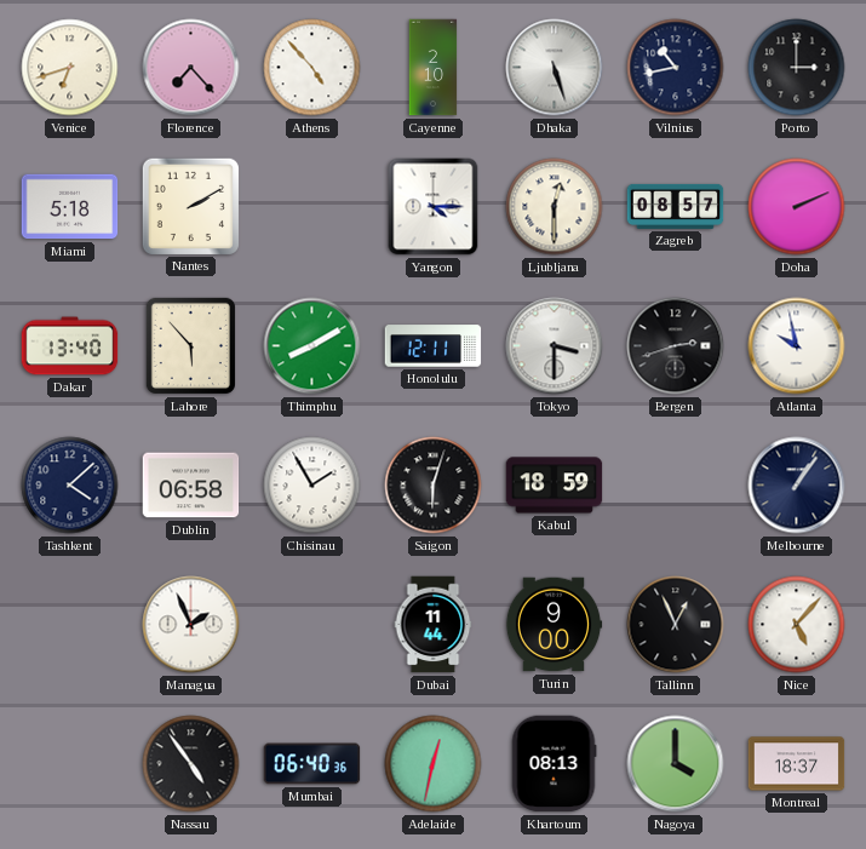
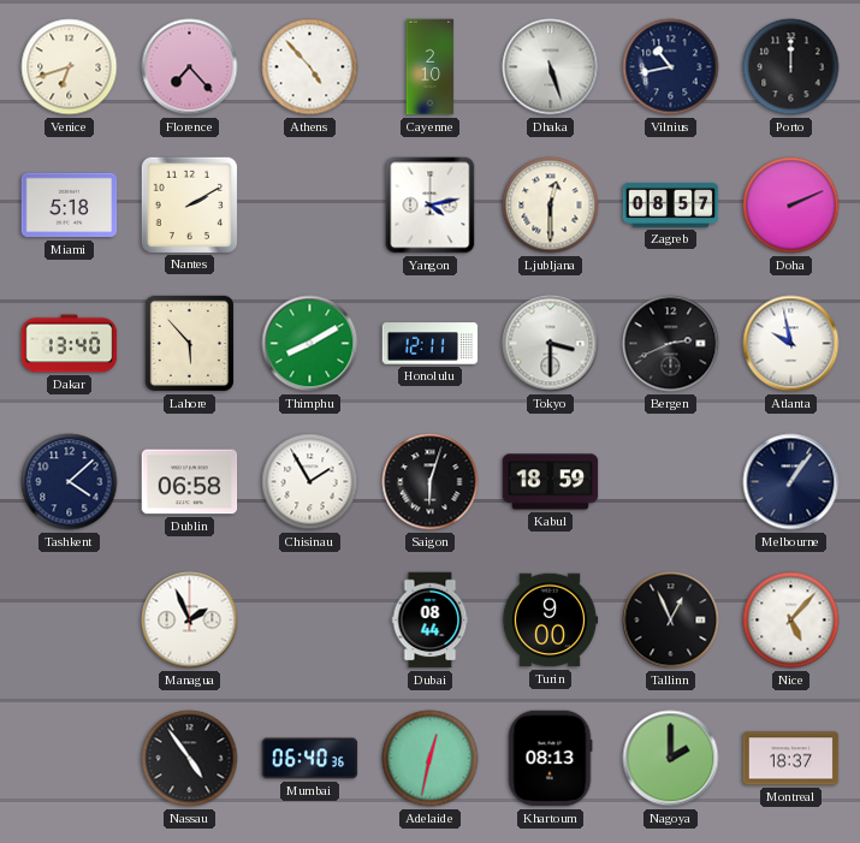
Porto: 3:00 -> 12:00
Yangon: 4:15 -> 4:13
Bergen: 2:42 -> 2:41
Dubai: 11:44 -> 08:44
Nagoya: 4:00 -> 2:00
